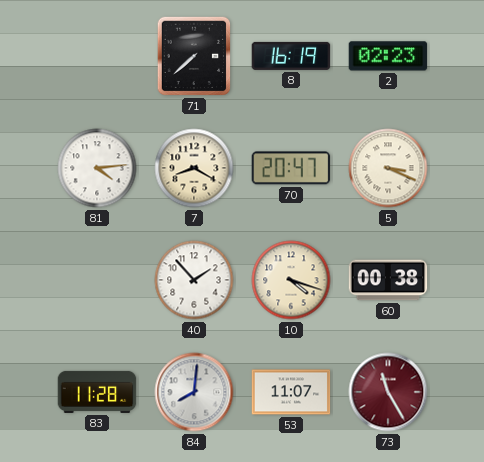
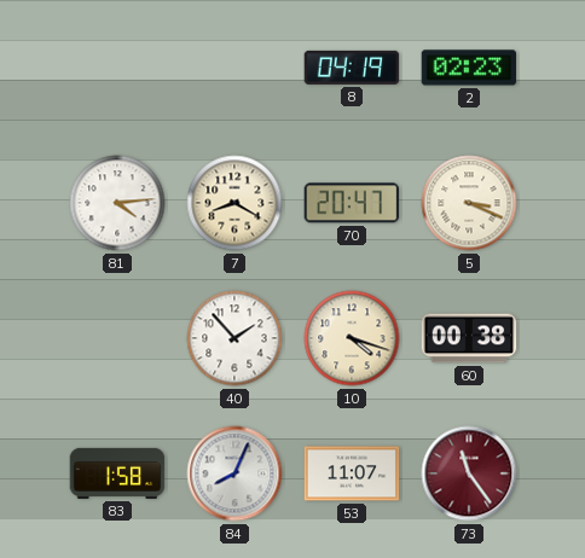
71: 7:38 -> none
8: 16:19 -> 04:19
83: 11:28 -> 1:58
84: 8:01 -> 8:04
73: 11:25 -> 11:24
